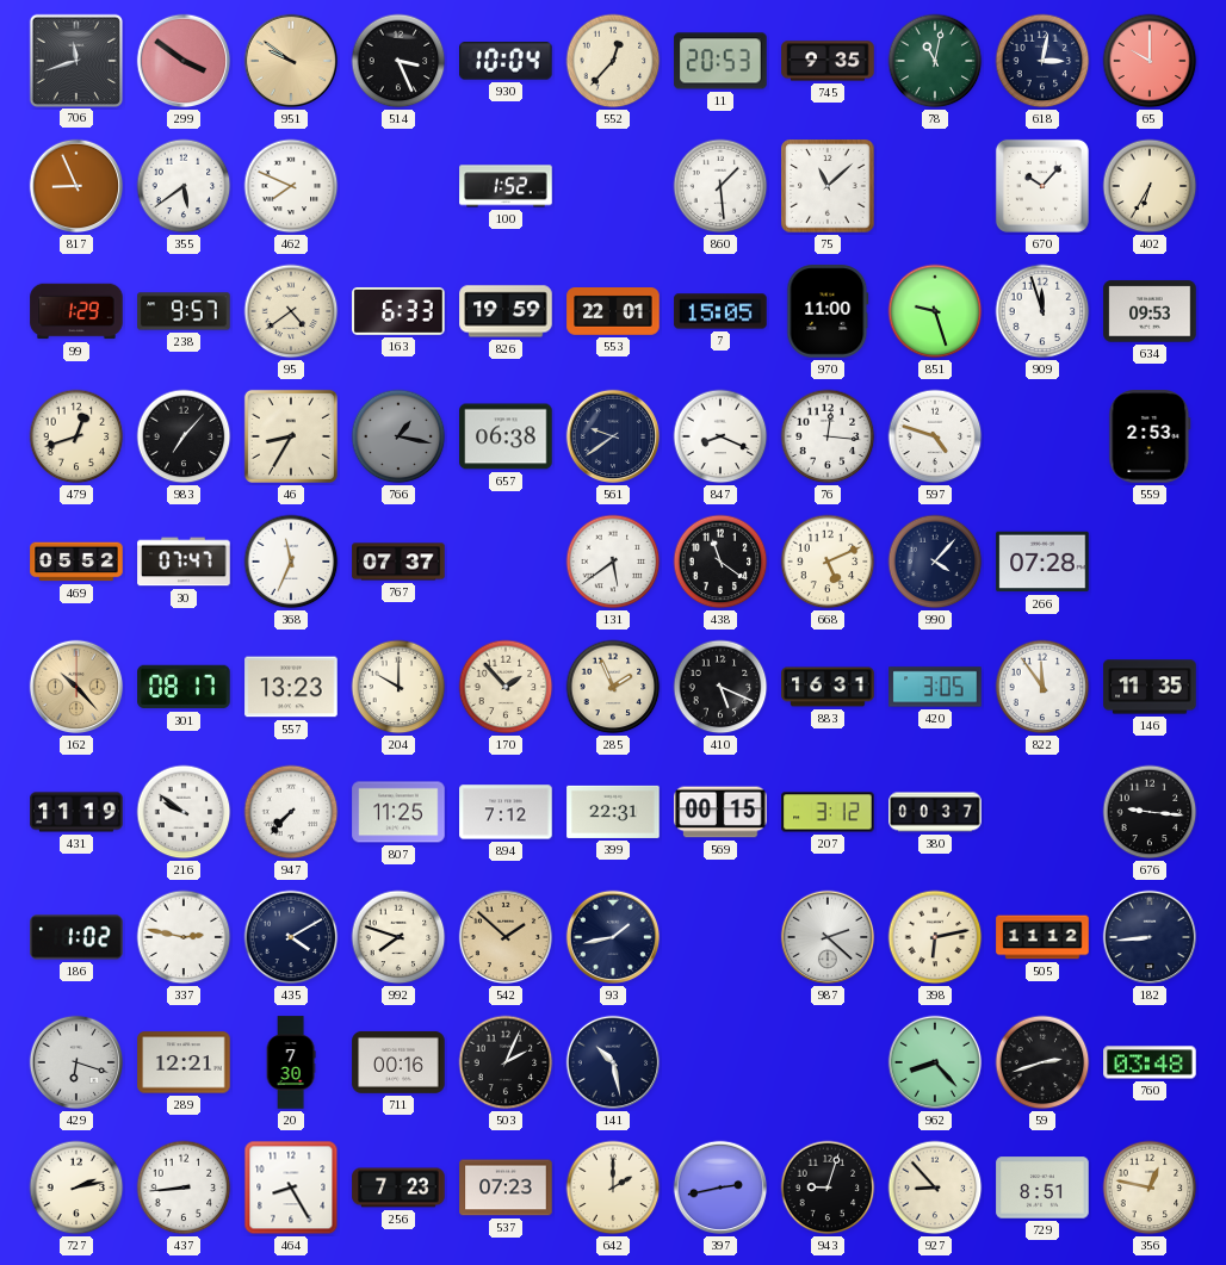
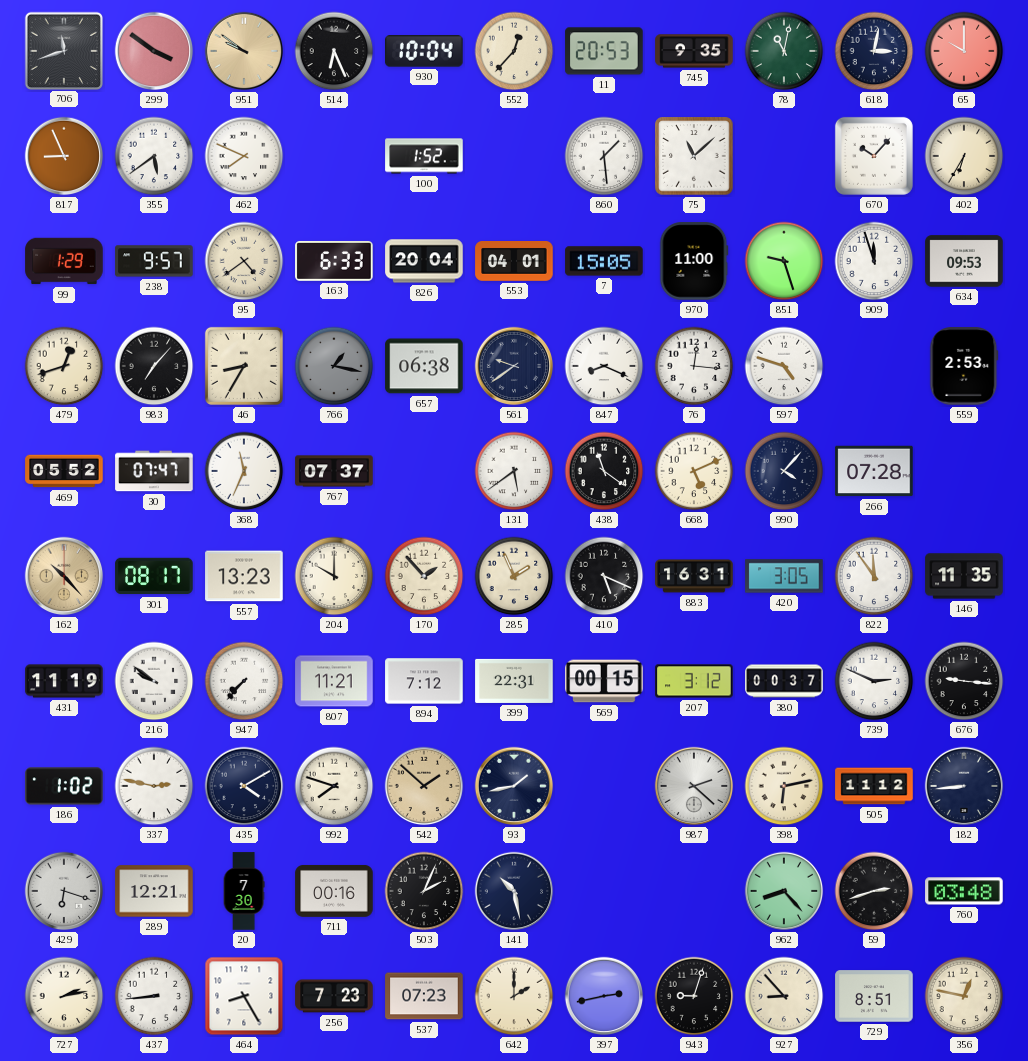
514: 3:26 -> 6:26
826: 19:59 -> 20:04
553: 22:01 -> 04:01
807: 11:25 -> 11:21
739: none -> 2:49
